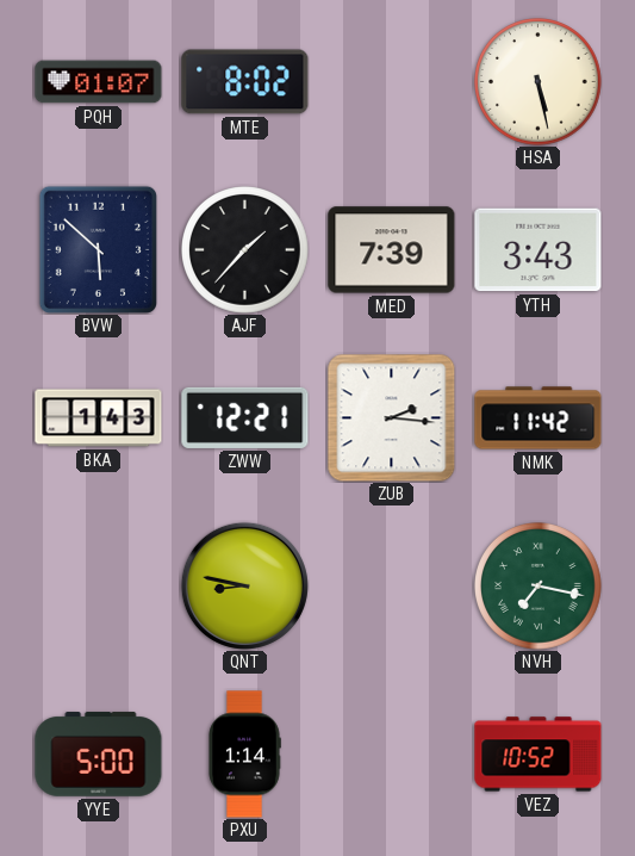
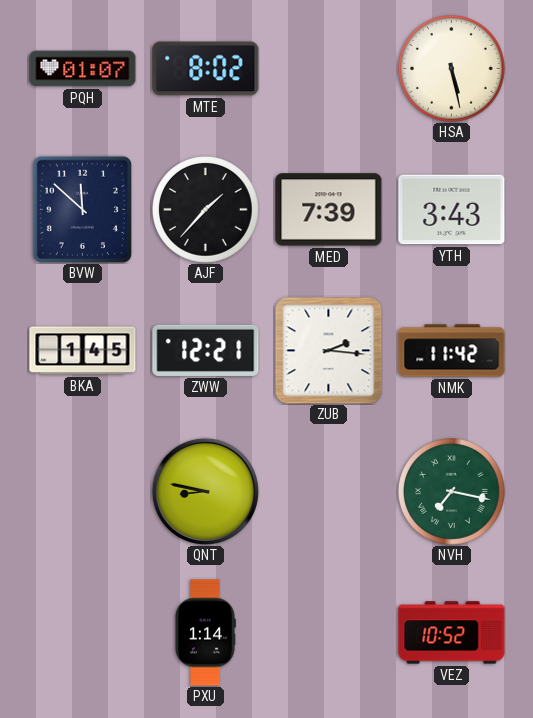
BVW: 5:52 -> 11:52
BKA: 1:43 -> 1:45
YYE: 5:00 -> none
